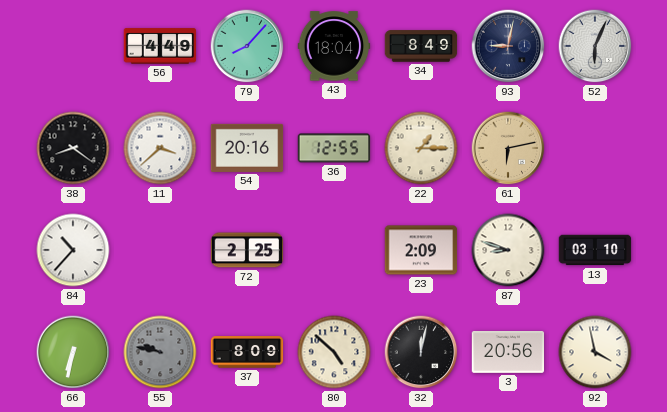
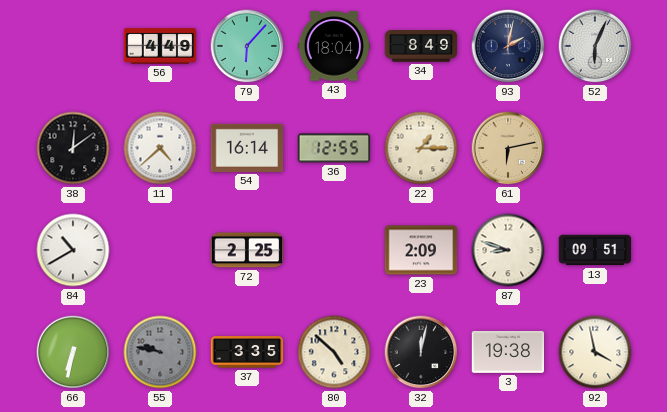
79: 8:07 -> 6:07
93: 9:02 -> 2:02
38: 8:21 -> 12:09
11: 3:38 -> 4:38
54: 20:16 -> 16:14
84: 10:37 -> 10:40
13: 03:10 -> 09:51
37: 8:09 -> 3:35
3: 20:56 -> 19:38
